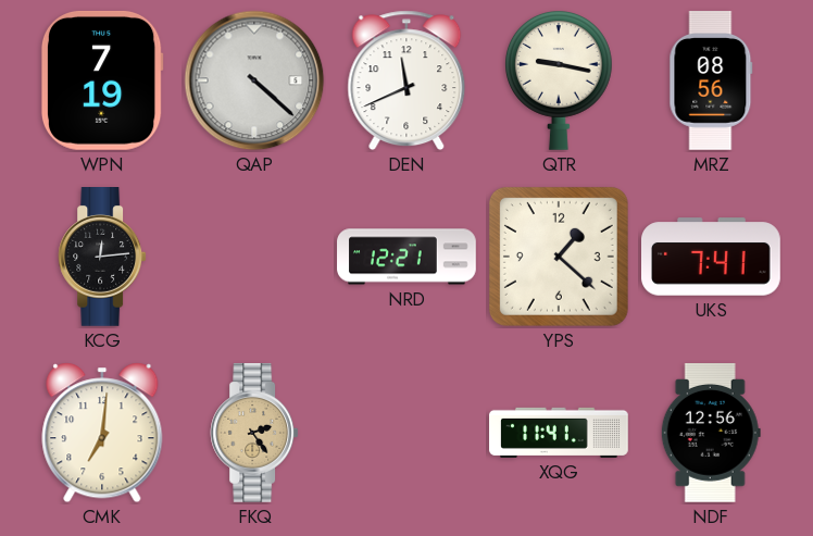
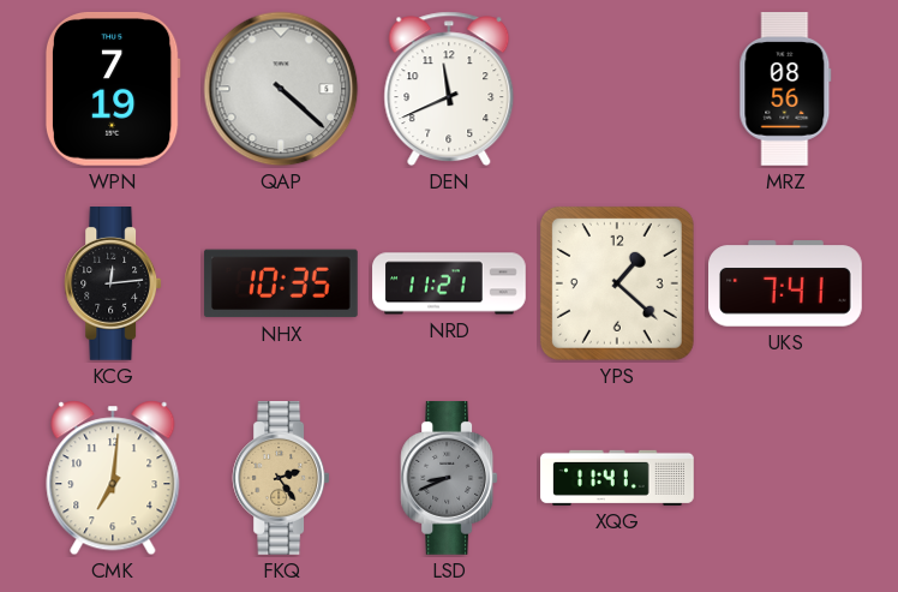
QTR: 9:17 -> none
NHX: none -> 10:35
NRD: 12:21 -> 11:21
LSD: none -> 8:41
NDF: 12:56 -> none
